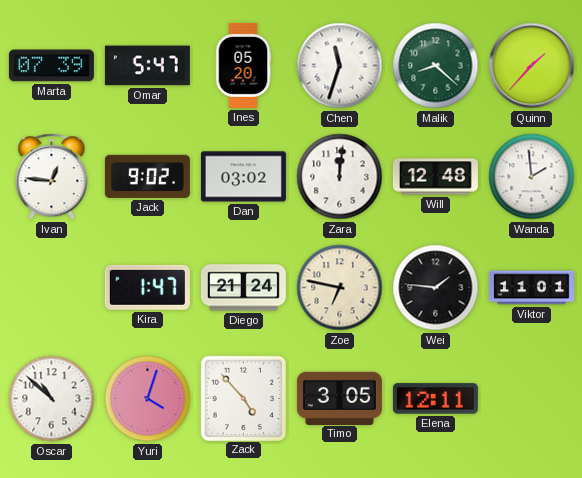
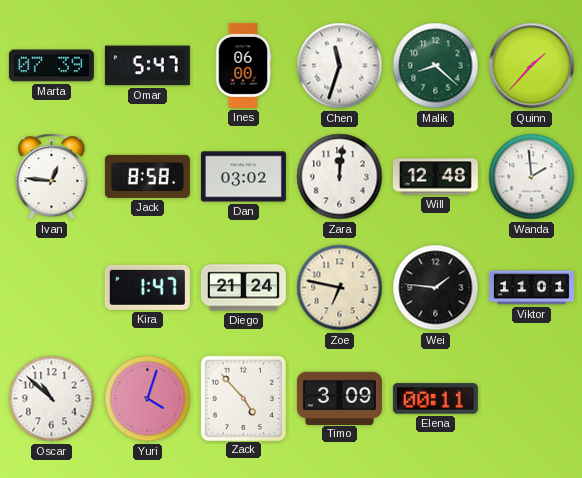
Ines: 05:20 -> 06:00
Jack: 9:02 -> 8:58
Timo: 3:05 -> 3:09
Elena: 12:11 -> 00:11
